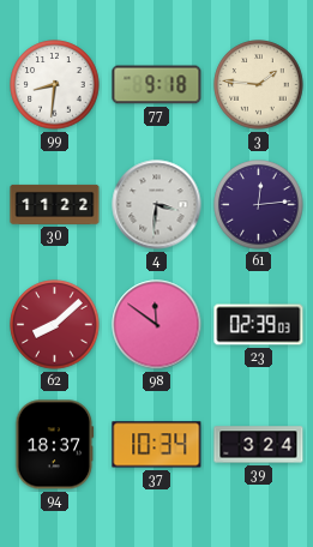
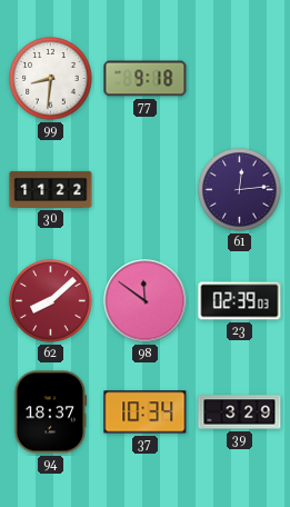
3: 1:46 -> none
4: 3:31 -> none
39: 3:24 -> 3:29
